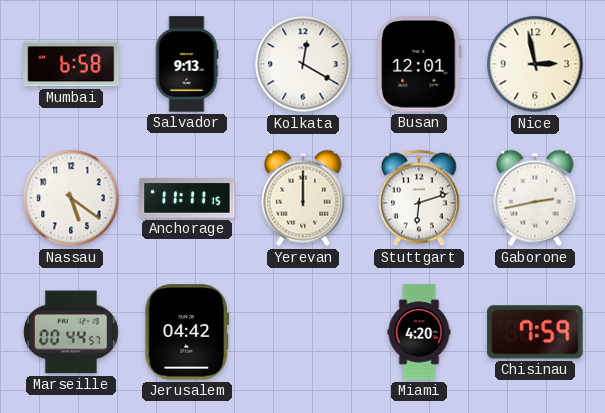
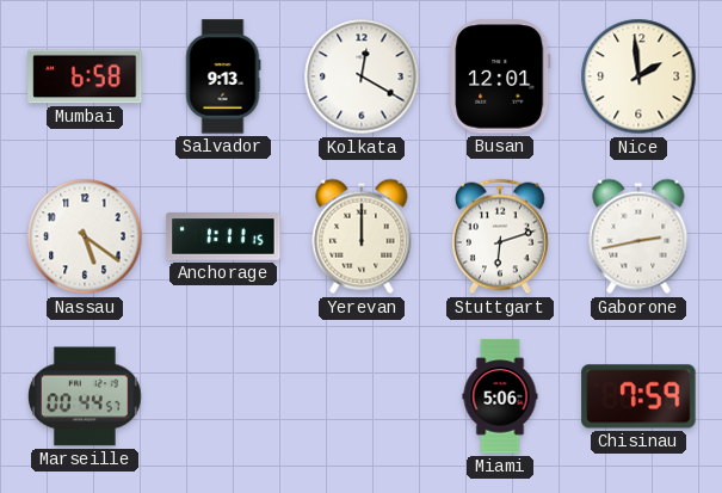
Nice: 2:58 -> 1:59
Anchorage: 11:11 -> 1:11
Jerusalem: 04:42 -> none
Miami: 4:20 -> 5:06
